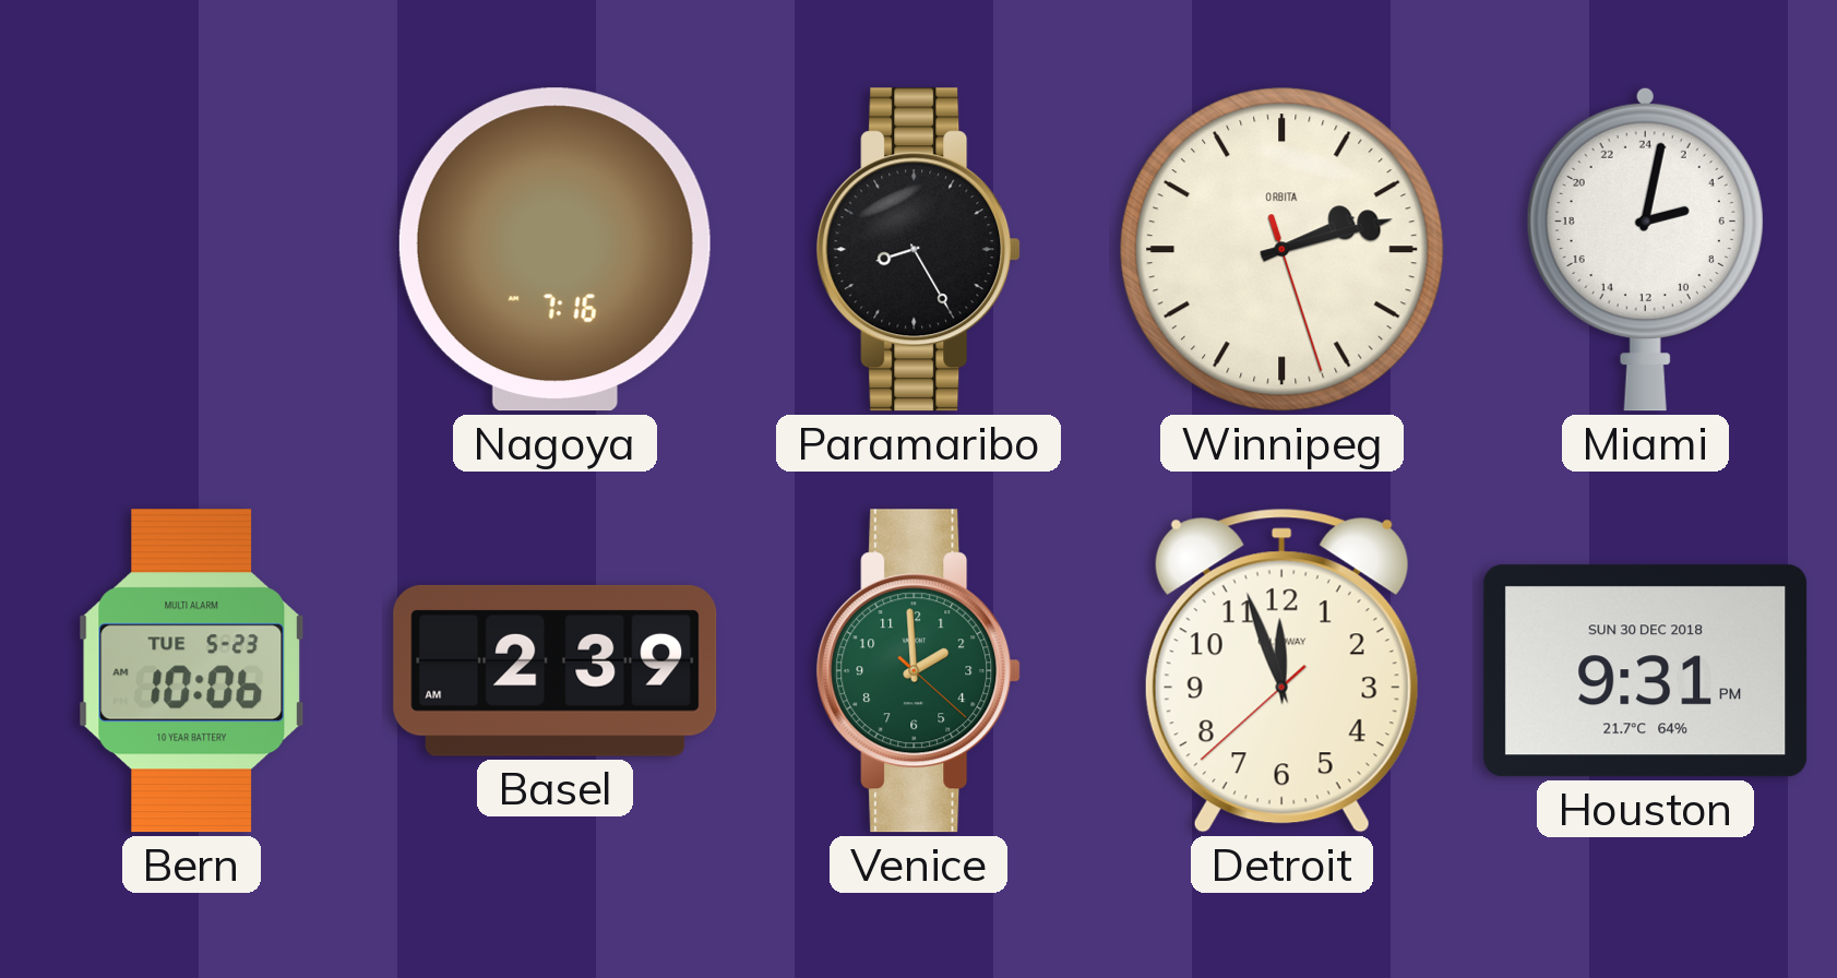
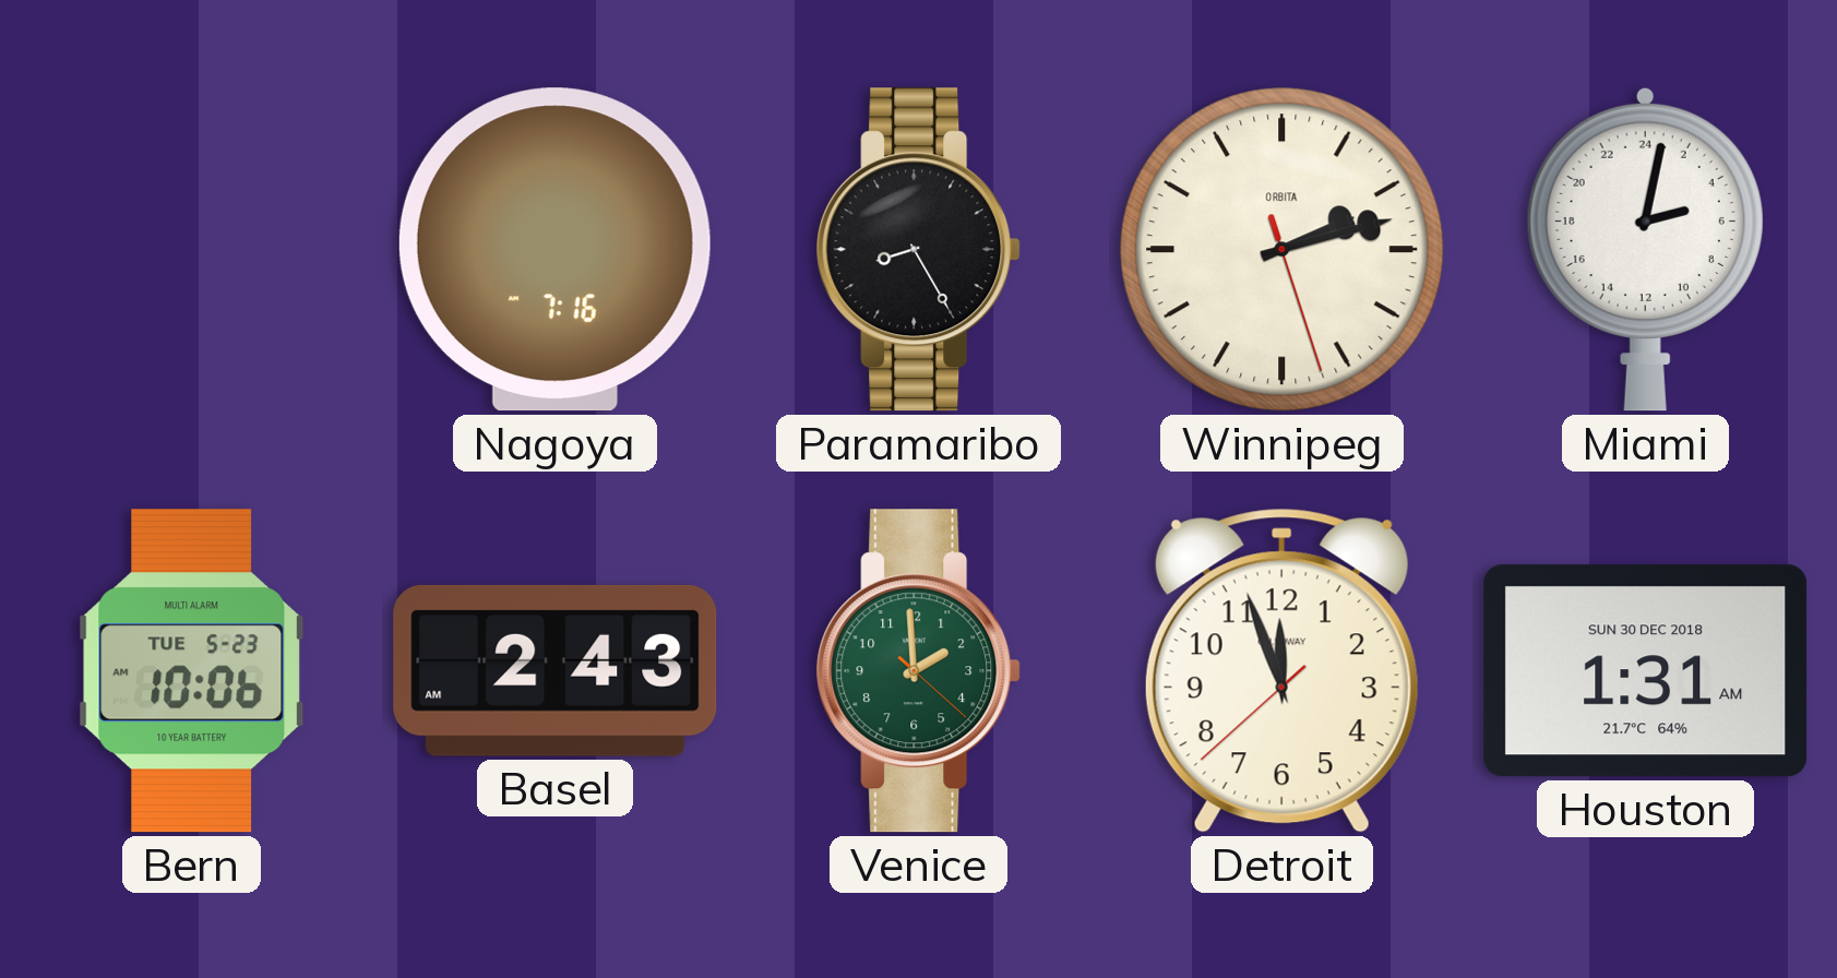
Basel: 2:39 -> 2:43
Houston: 9:31 -> 1:31
